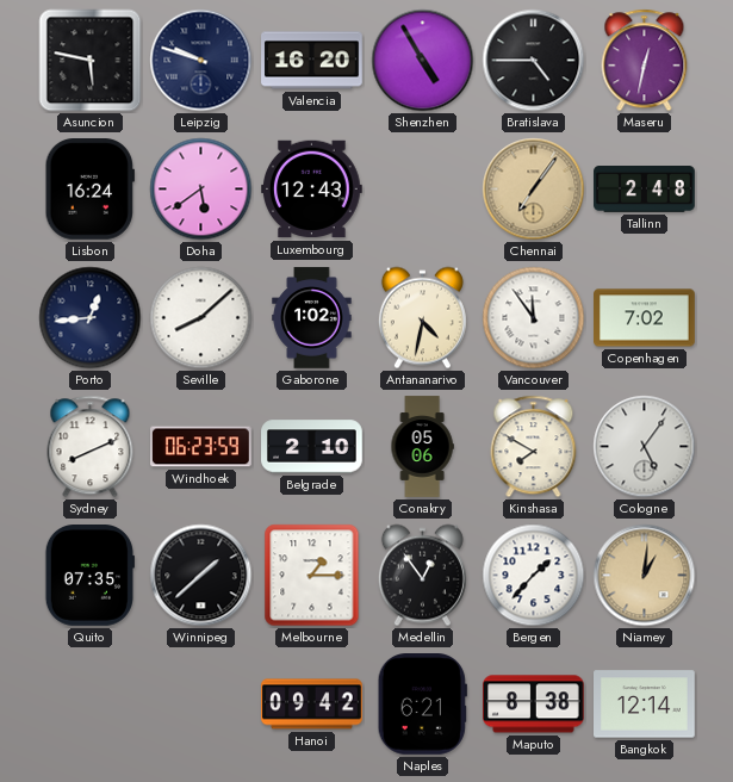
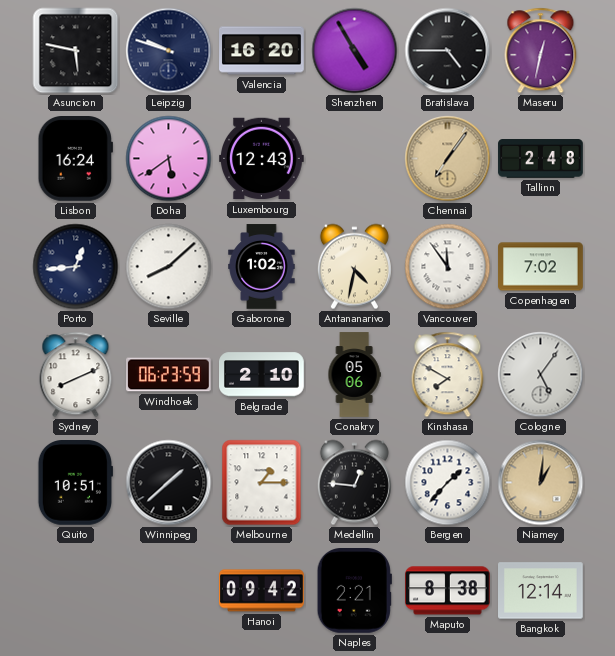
Quito: 07:35 -> 10:51
Medellin: 12:54 -> 12:46
Naples: 6:21 -> 2:21
